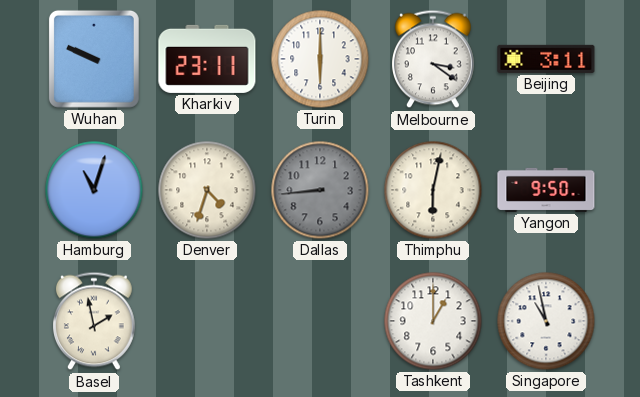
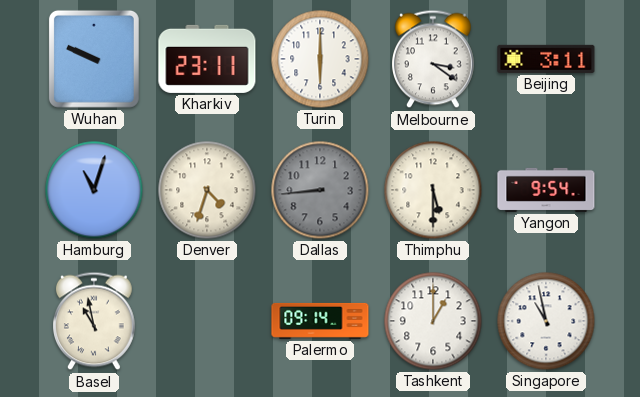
Thimphu: 6:02 -> 5:30
Yangon: 9:50 -> 9:54
Basel: 1:58 -> 10:58
Palermo: none -> 09:14
